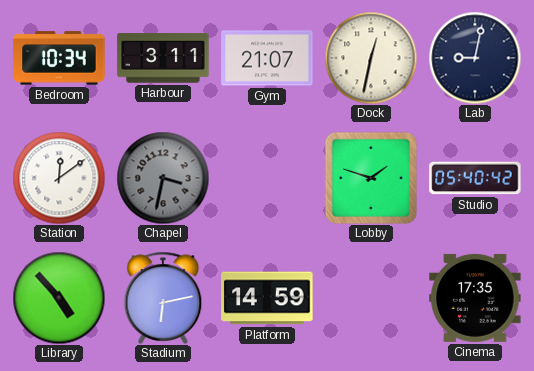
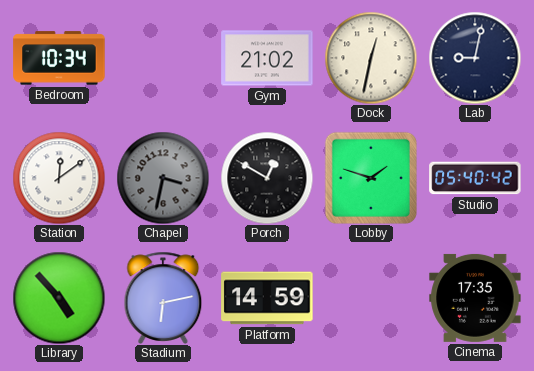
Harbour: 3:11 -> none
Gym: 21:07 -> 21:02
Porch: none -> 12:50
